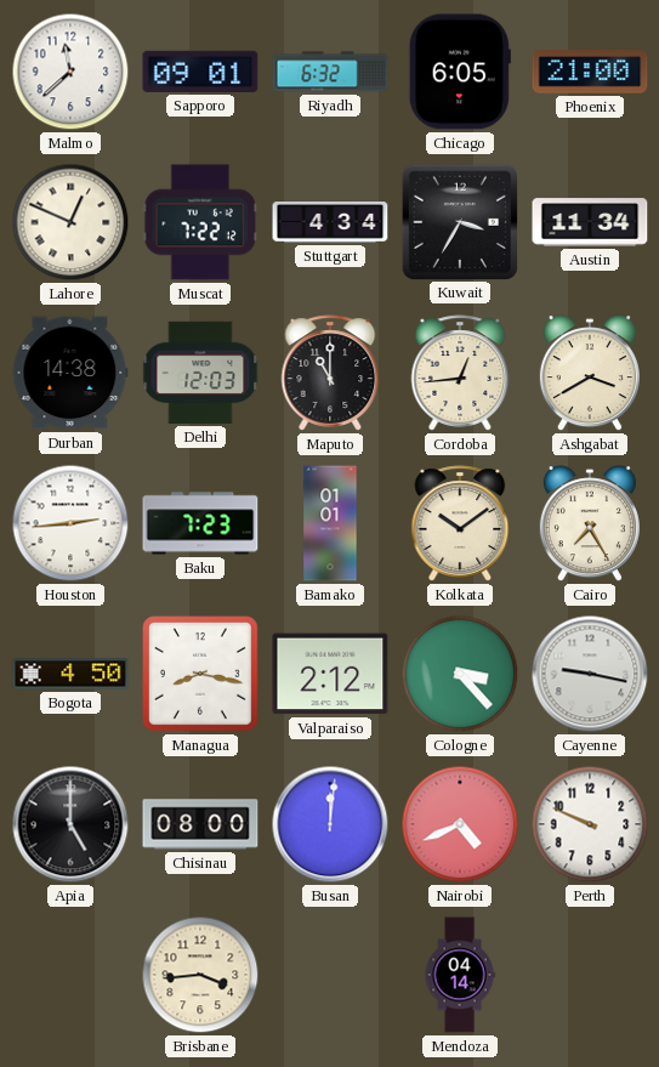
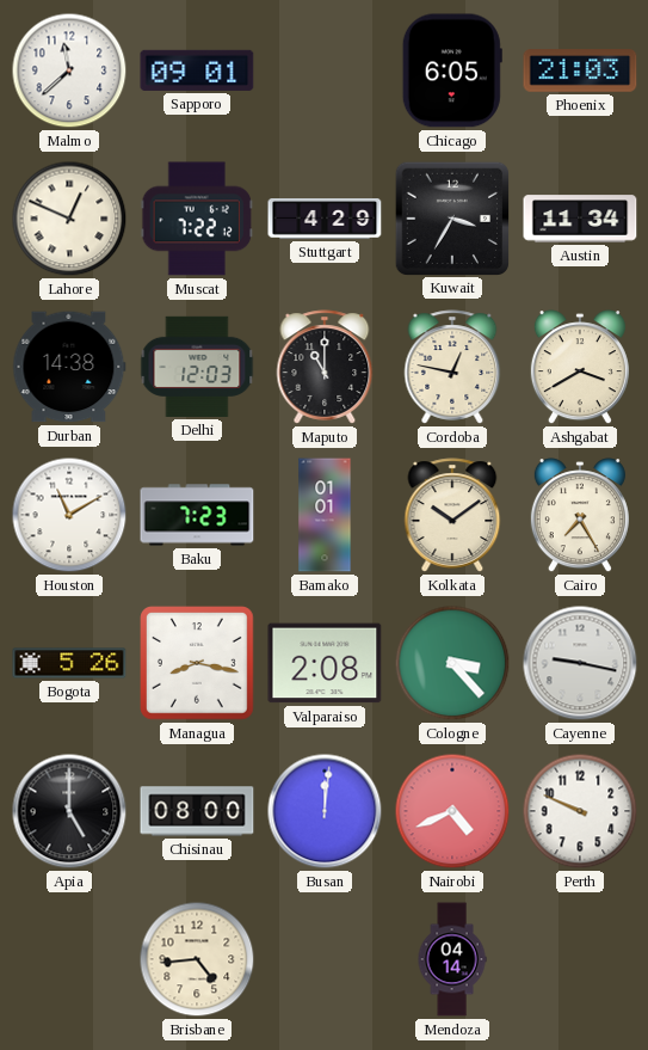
Riyadh: 6:32 -> none
Phoenix: 21:00 -> 21:03
Stuttgart: 4:34 -> 4:29
Cordoba: 12:44 -> 12:47
Houston: 2:44 -> 11:10
Bogota: 4:50 -> 5:26
Valparaiso: 2:12 -> 2:08
Brisbane: 3:44 -> 4:44
